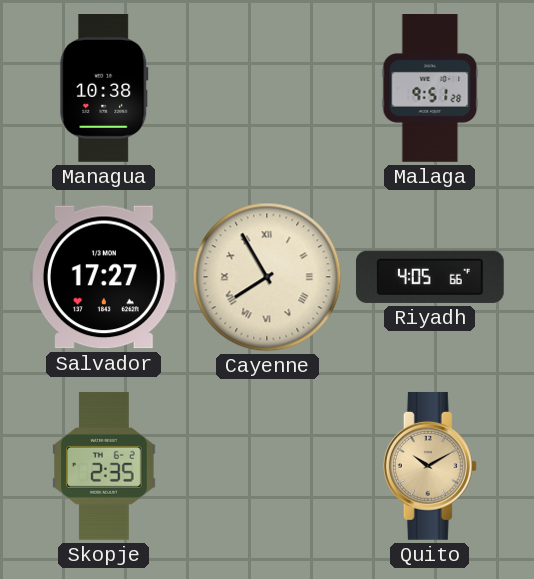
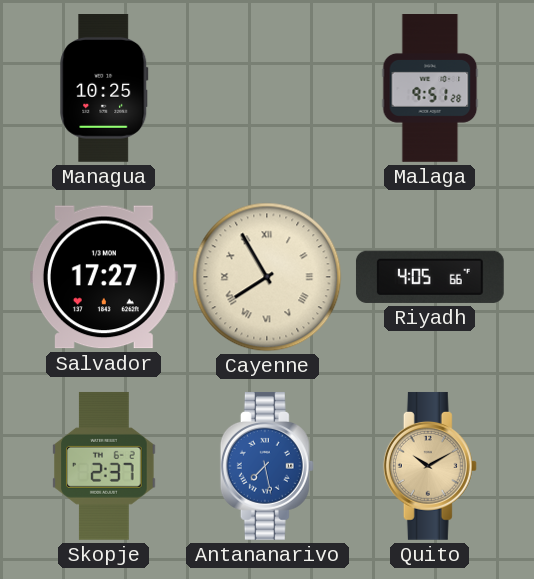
Managua: 10:38 -> 10:25
Skopje: 2:35 -> 2:37
Antananarivo: none -> 7:28
